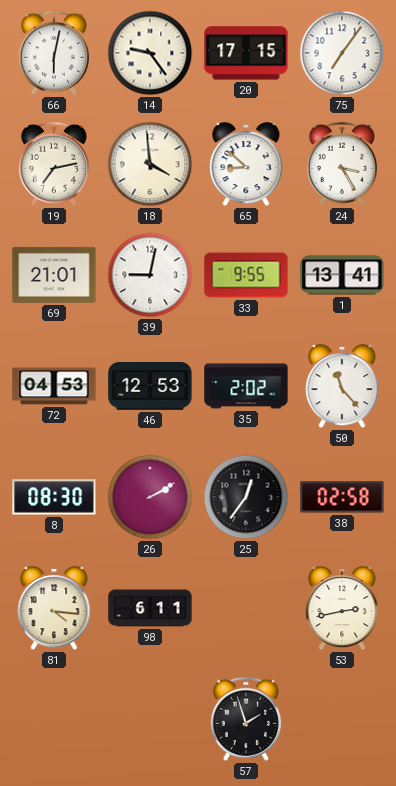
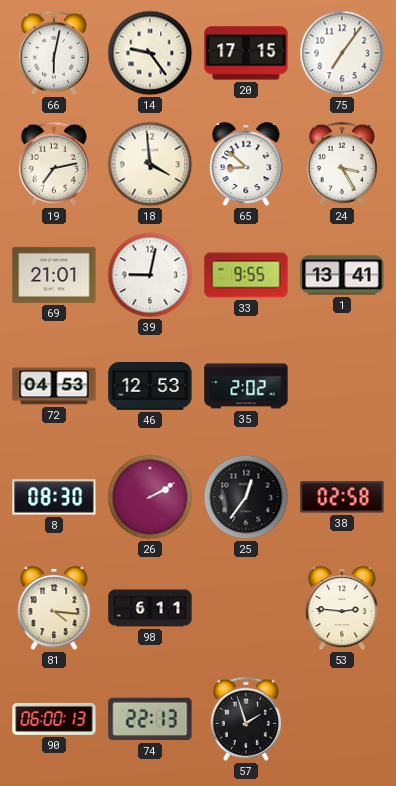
50: 11:23 -> none
53: 2:43 -> 2:46
90: none -> 06:00
74: none -> 22:13
